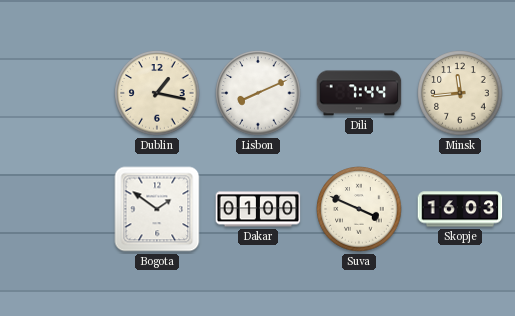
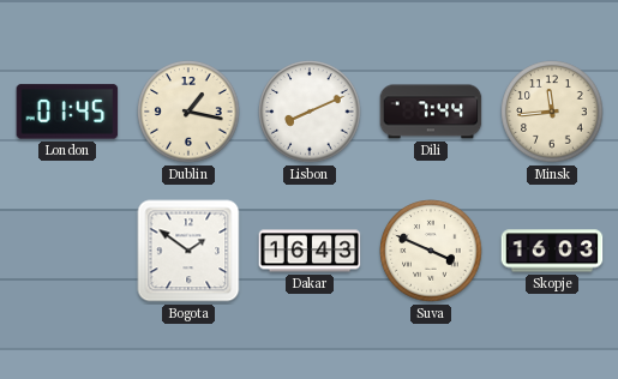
London: none -> 01:45
Dakar: 01:00 -> 16:43
